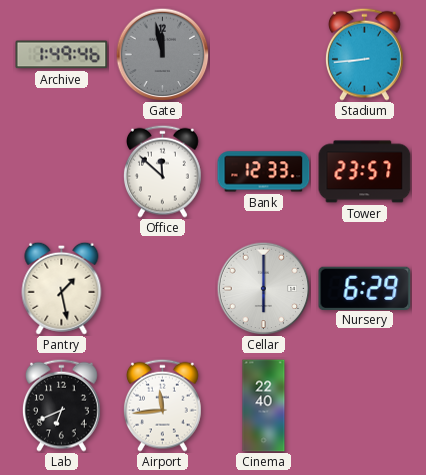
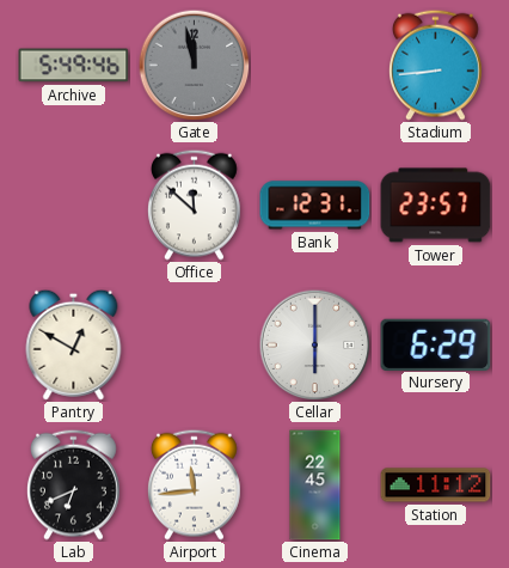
Archive: 1:49 -> 5:49
Bank: 12:33 -> 12:31
Pantry: 1:28 -> 12:50
Cinema: 22:40 -> 22:45
Station: none -> 11:12
